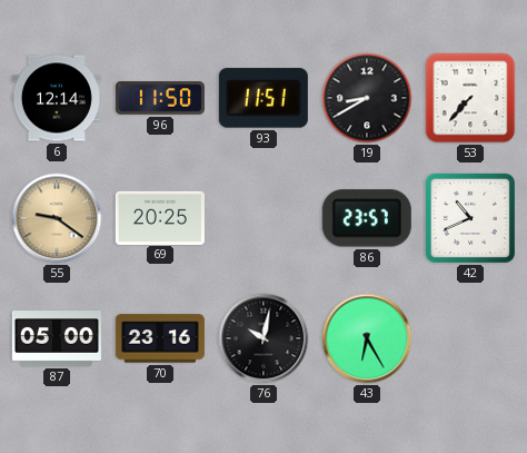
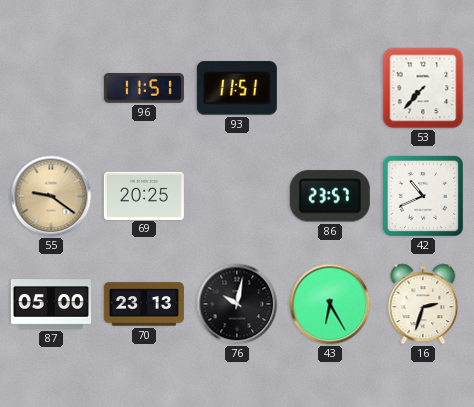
6: 12:14 -> none
96: 11:50 -> 11:51
19: 8:40 -> none
70: 23:16 -> 23:13
16: none -> 2:33
